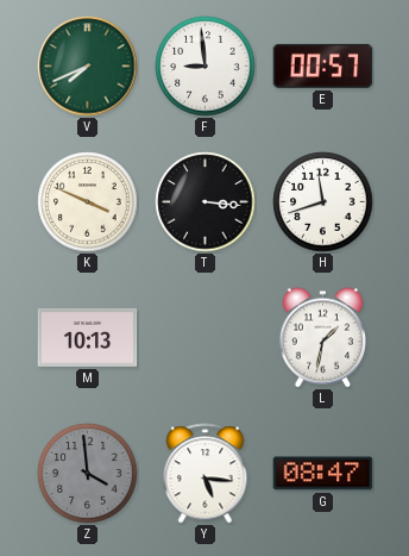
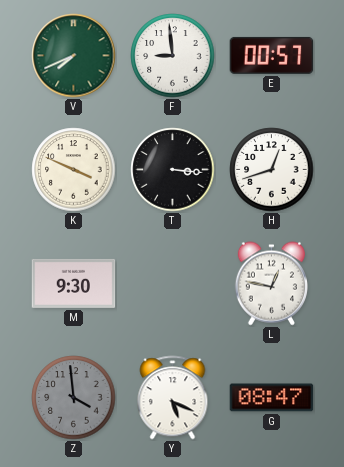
H: 11:42 -> 12:42
M: 10:13 -> 9:30
L: 1:32 -> 12:47
Y: 5:16 -> 5:19
